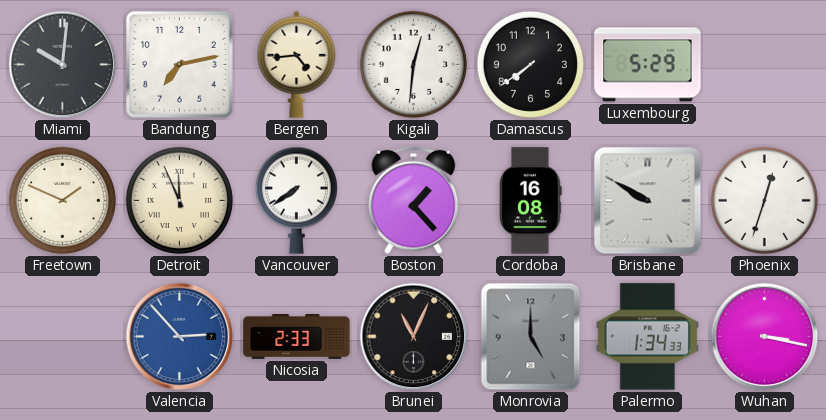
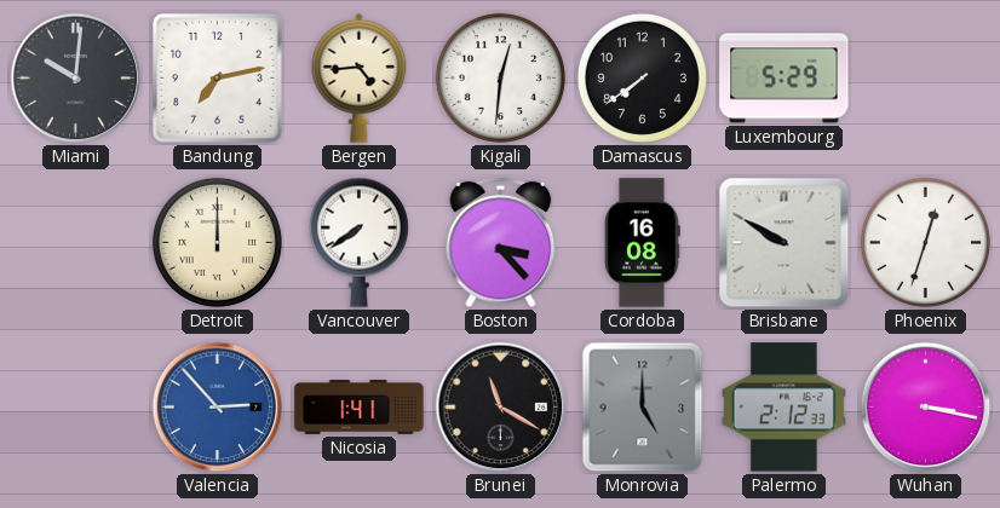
Freetown: 1:49 -> none
Detroit: 11:56 -> 12:00
Boston: 1:23 -> 3:23
Nicosia: 2:33 -> 1:41
Brunei: 11:04 -> 11:20
Palermo: 1:34 -> 2:12
